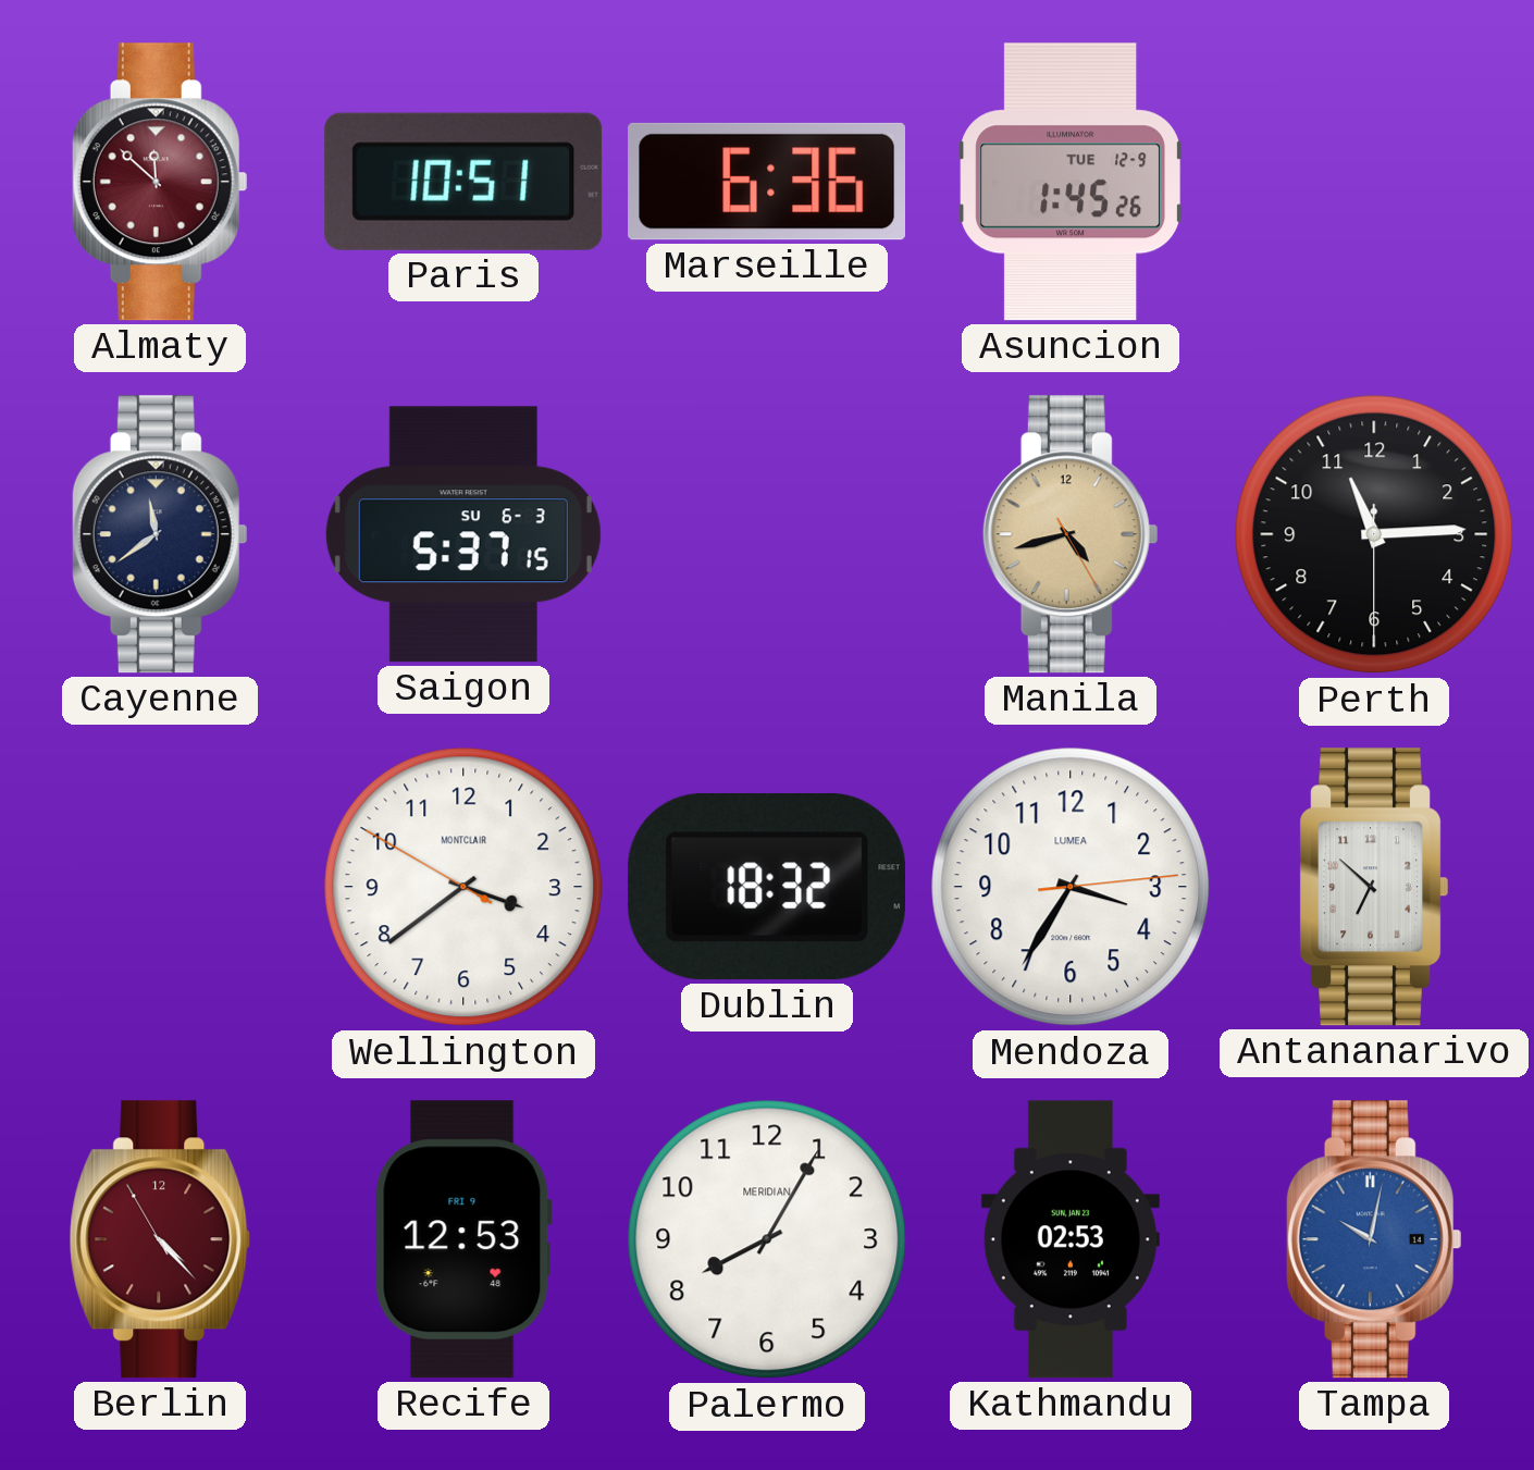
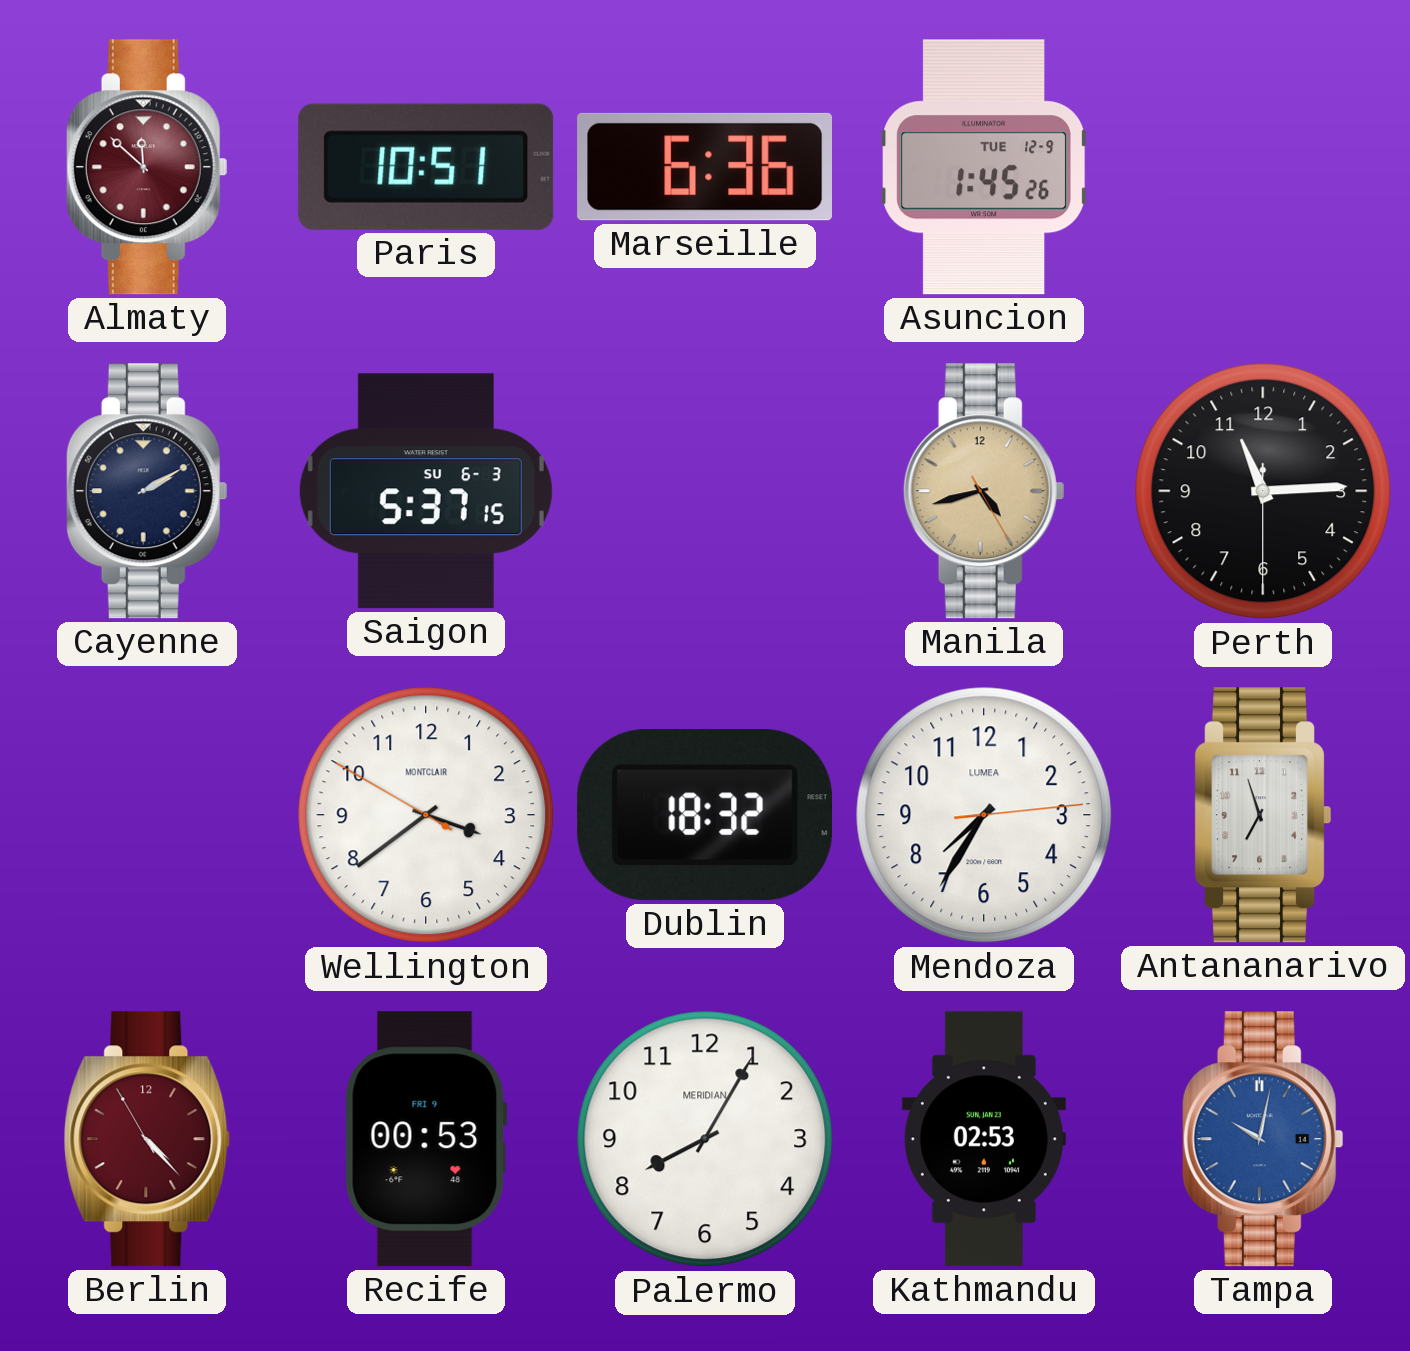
Cayenne: 11:39 -> 2:10
Mendoza: 3:35 -> 7:35
Antananarivo: 6:52 -> 6:57
Recife: 12:53 -> 00:53
